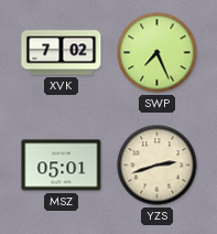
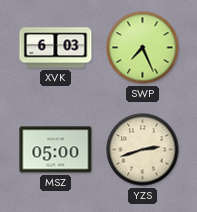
XVK: 7:02 -> 6:03
MSZ: 05:01 -> 05:00
